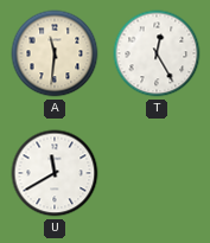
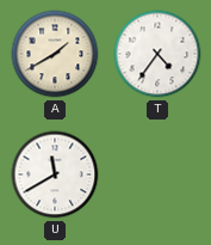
A: 11:31 -> 1:40
T: 12:25 -> 4:36
